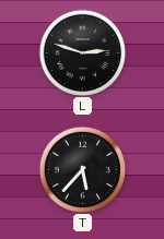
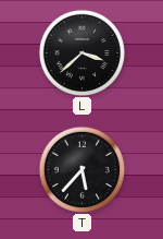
L: 2:48 -> 3:38
